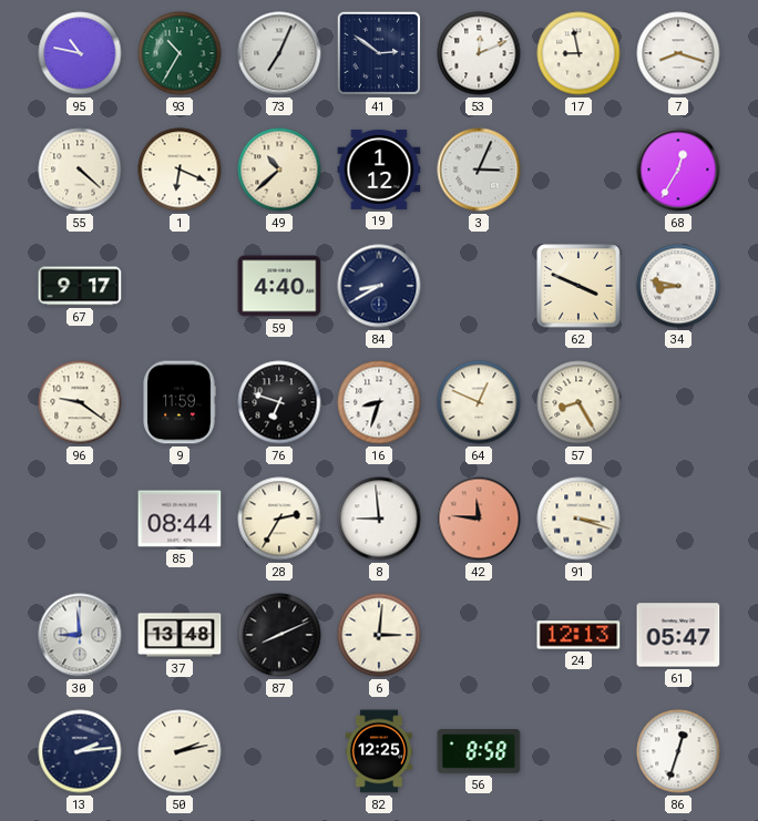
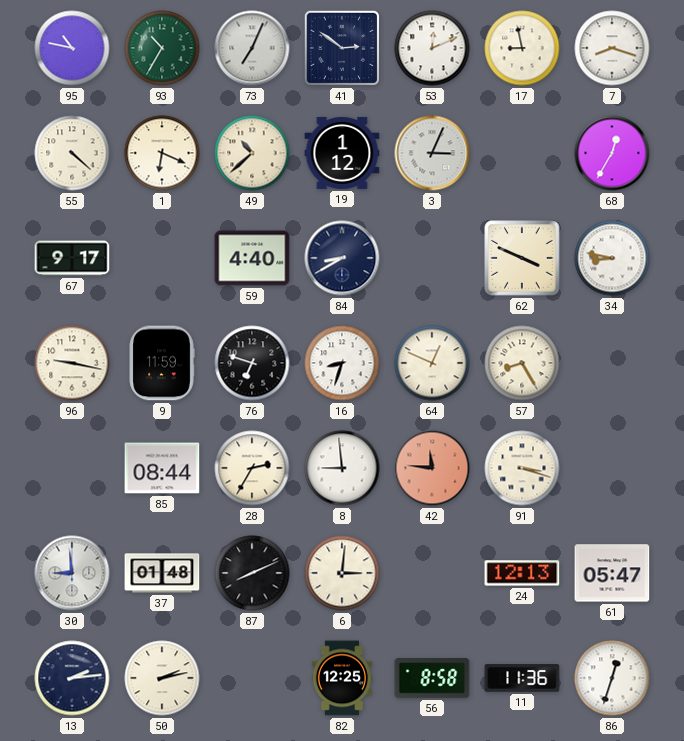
96: 9:21 -> 9:17
37: 13:48 -> 01:48
11: none -> 11:36
